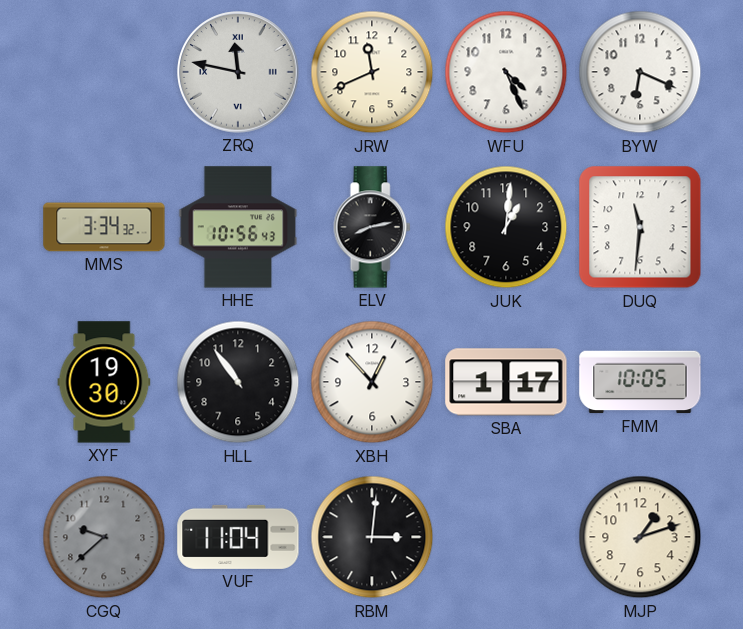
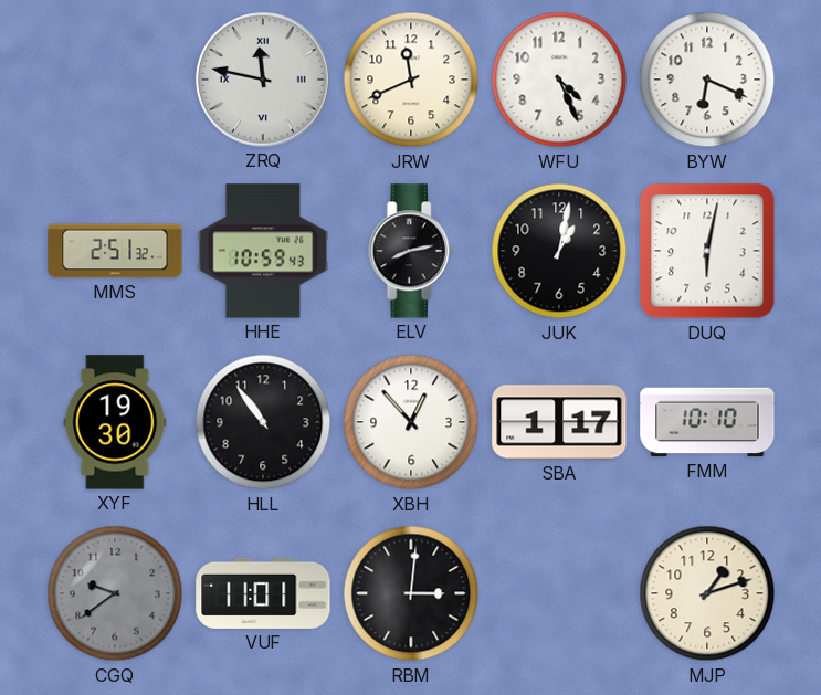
MMS: 3:34 -> 2:51
HHE: 10:56 -> 10:59
JUK: 1:01 -> 1:02
DUQ: 11:31 -> 6:02
FMM: 10:05 -> 10:10
CGQ: 9:38 -> 9:39
VUF: 11:04 -> 11:01
